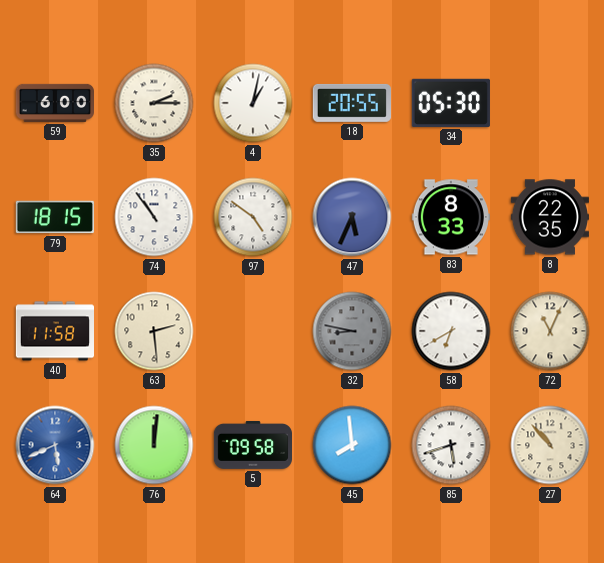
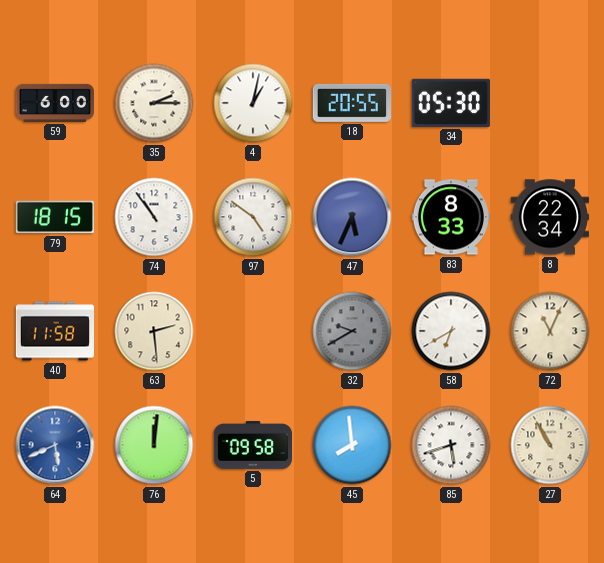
8: 22:35 -> 22:34
32: 8:47 -> 9:40
27: 10:53 -> 10:55
